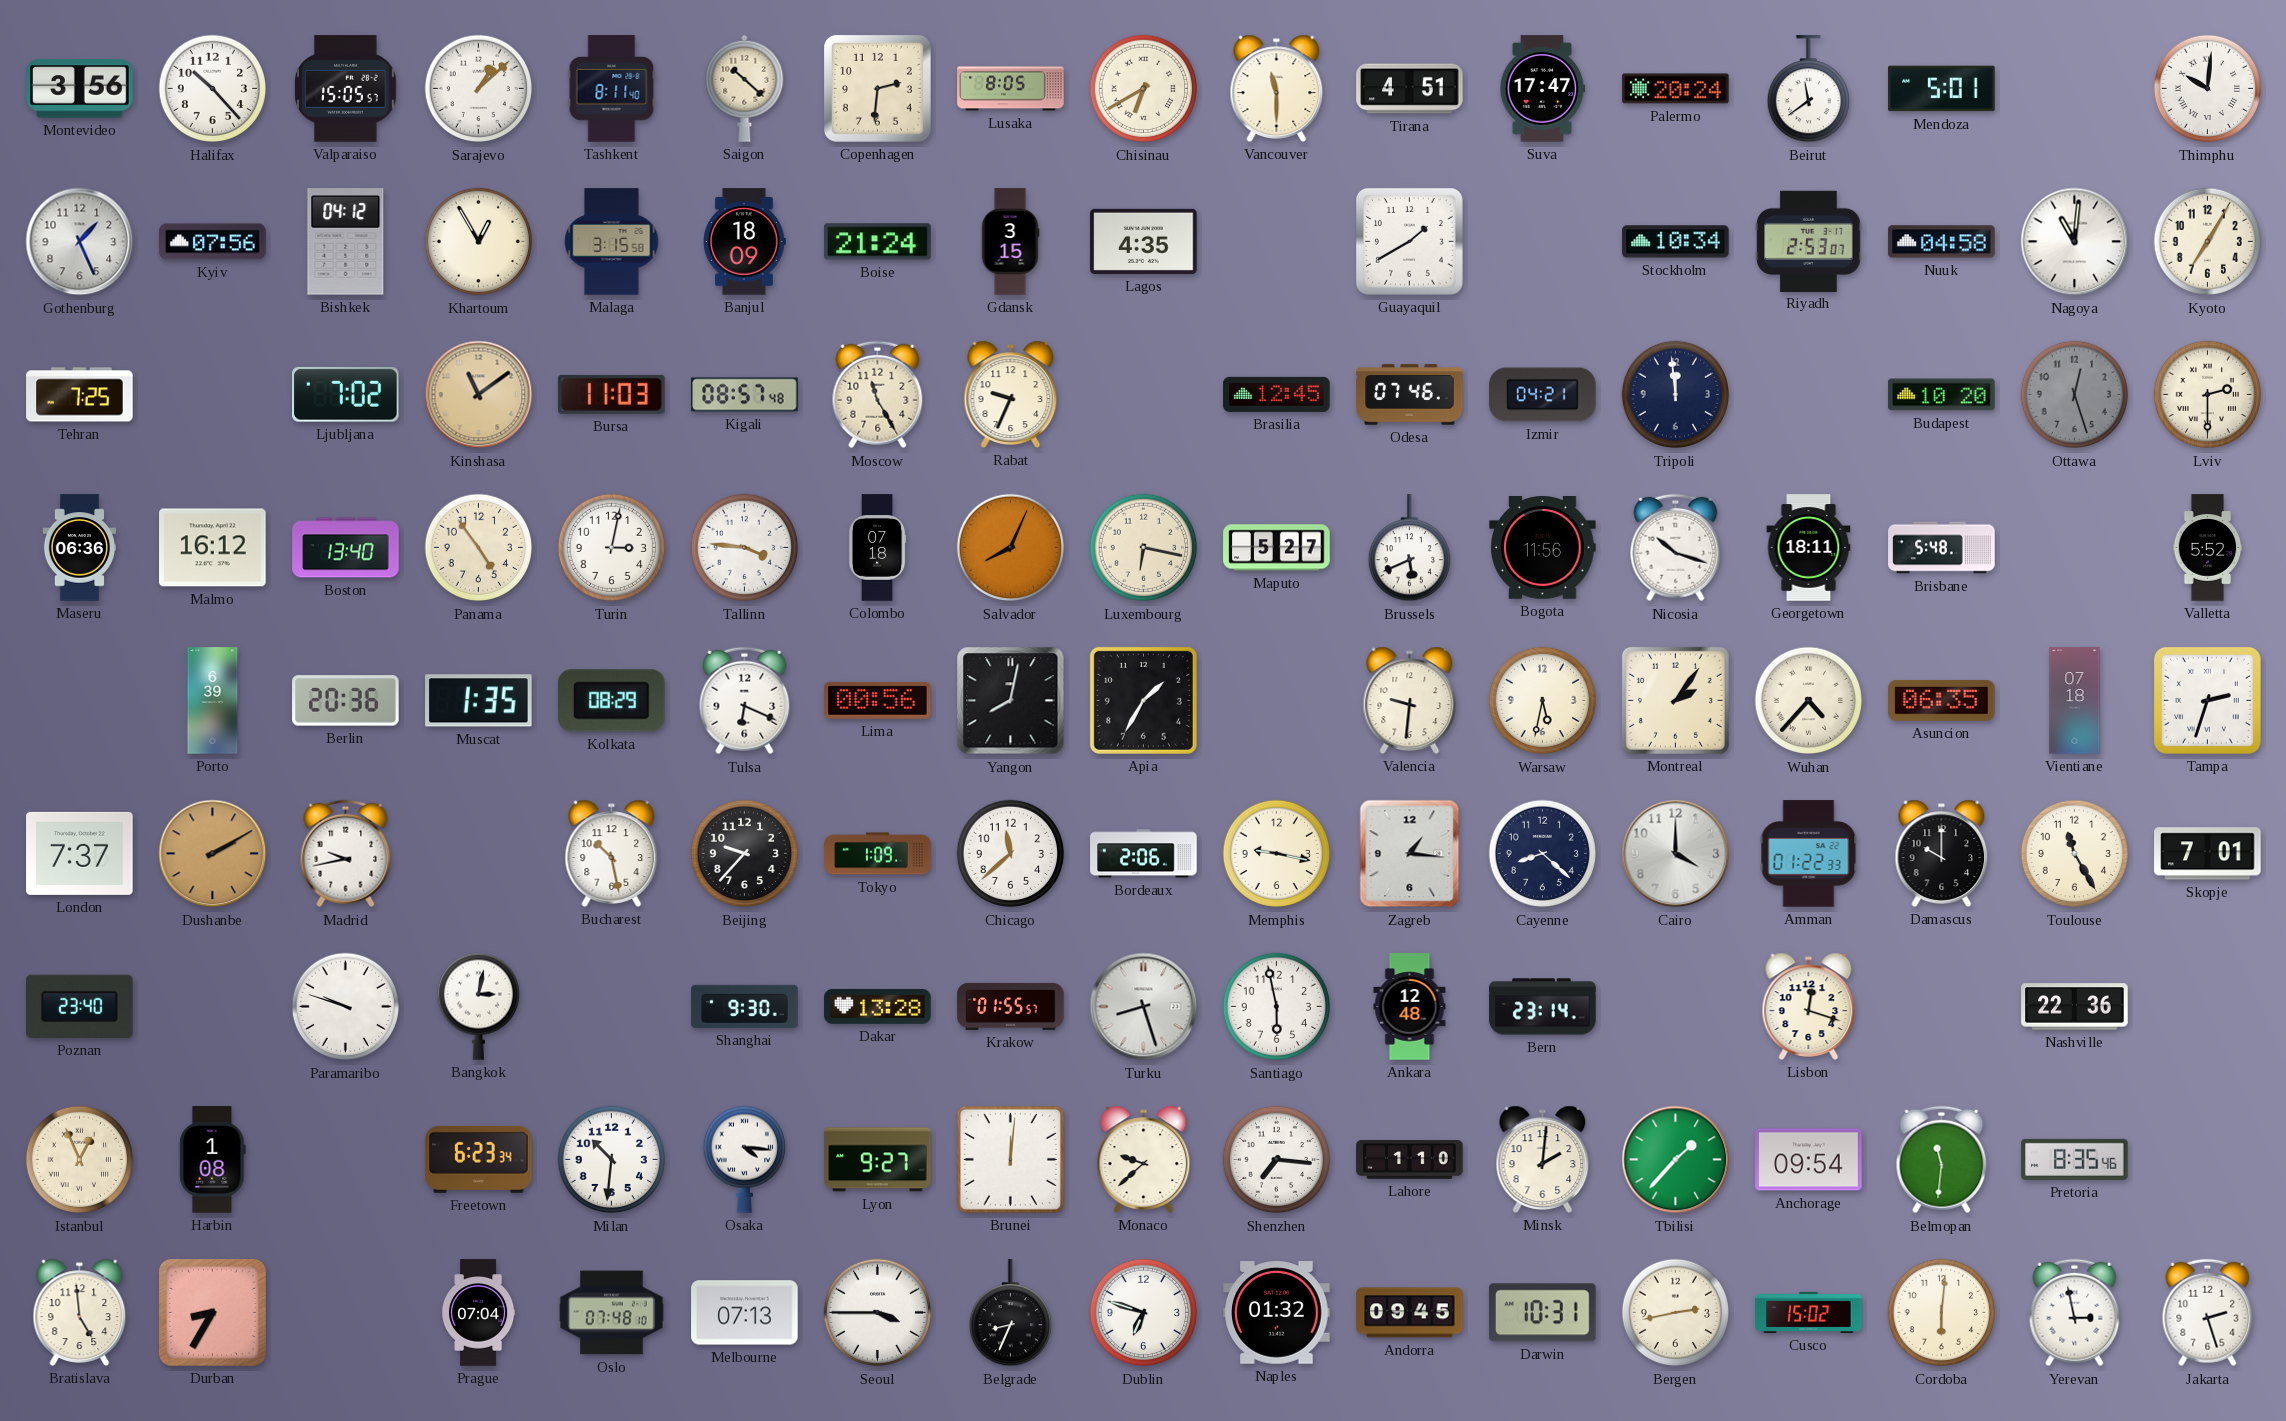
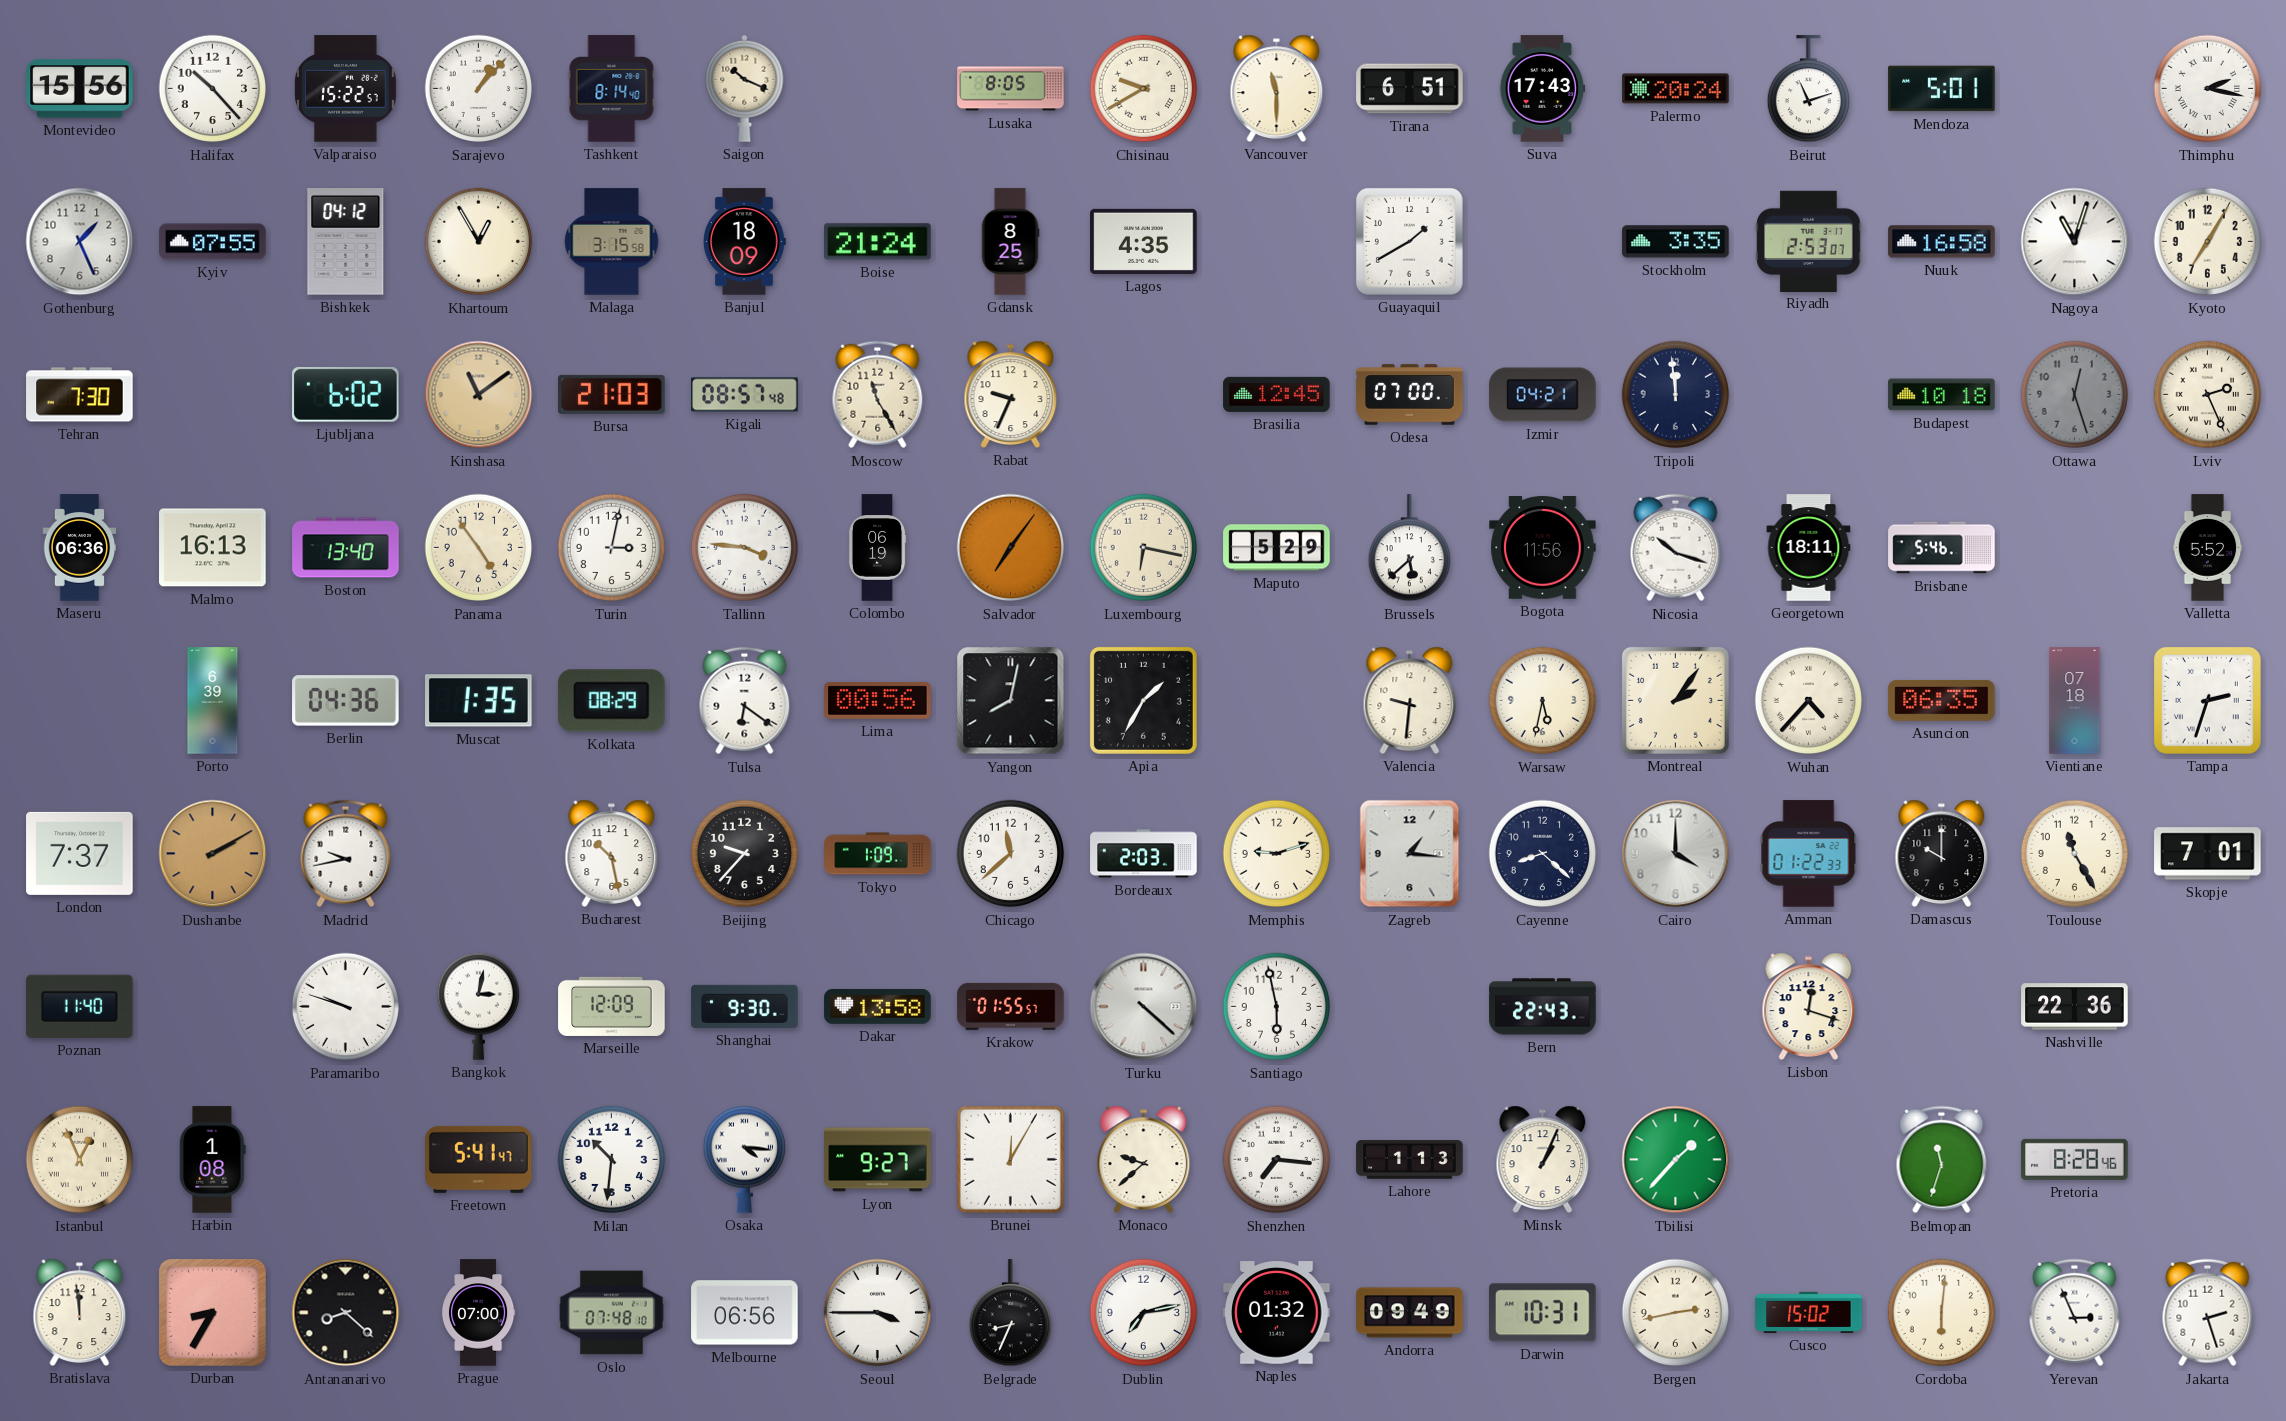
Montevideo: 3:56 -> 15:56
Valparaiso: 15:05 -> 15:22
Sarajevo: 1:08 -> 1:07
Tashkent: 8:11 -> 8:14
Saigon: 10:22 -> 10:19
Copenhagen: 2:31 -> none
Chisinau: 6:40 -> 9:40
Tirana: 4:51 -> 6:51
Suva: 17:47 -> 17:43
Beirut: 11:39 -> 11:12
Thimphu: 10:01 -> 2:17
Kyiv: 07:56 -> 07:55
Gdansk: 3:15 -> 8:25
Stockholm: 10:34 -> 3:35
Nuuk: 04:58 -> 16:58
Nagoya: 11:01 -> 11:03
Tehran: 7:25 -> 7:30
Ljubljana: 7:02 -> 6:02
Bursa: 11:03 -> 21:03
Odesa: 07:46 -> 07:00
Budapest: 10:20 -> 10:18
Lviv: 2:30 -> 2:26
Malmo: 16:12 -> 16:13
Colombo: 07:18 -> 06:19
Salvador: 8:04 -> 7:06
Maputo: 5:27 -> 5:29
Brussels: 5:41 -> 5:38
Brisbane: 5:48 -> 5:46
Berlin: 20:36 -> 04:36
Tulsa: 6:19 -> 6:21
Bordeaux: 2:06 -> 2:03
Memphis: 9:17 -> 9:12
Poznan: 23:40 -> 11:40
Marseille: none -> 12:09
Dakar: 13:28 -> 13:58
Turku: 8:27 -> 4:22
Ankara: 12:48 -> none
Bern: 23:14 -> 22:43
Freetown: 6:23 -> 5:41
Brunei: 12:01 -> 12:05
Lahore: 1:10 -> 1:13
Minsk: 2:01 -> 1:04
Anchorage: 09:54 -> none
Belmopan: 11:31 -> 11:33
Pretoria: 8:35 -> 8:28
Bratislava: 4:59 -> 11:59
Antananarivo: none -> 8:22
Prague: 07:04 -> 07:00
Melbourne: 07:13 -> 06:56
Dublin: 6:48 -> 7:13
Andorra: 09:45 -> 09:49
Yerevan: 2:58 -> 2:56
